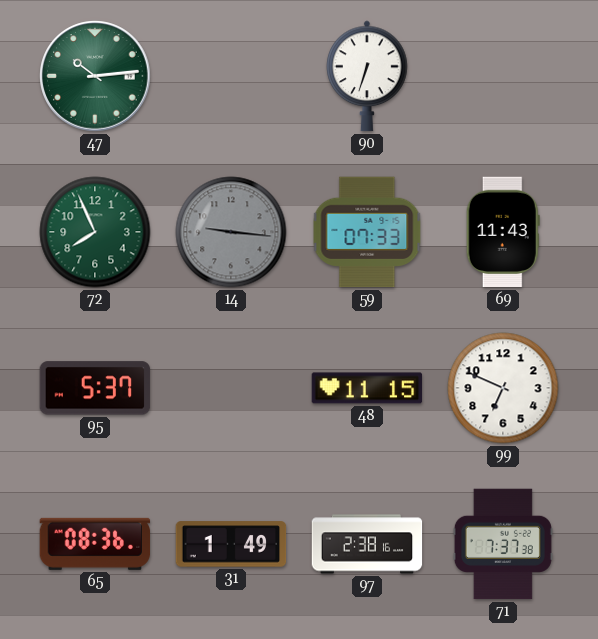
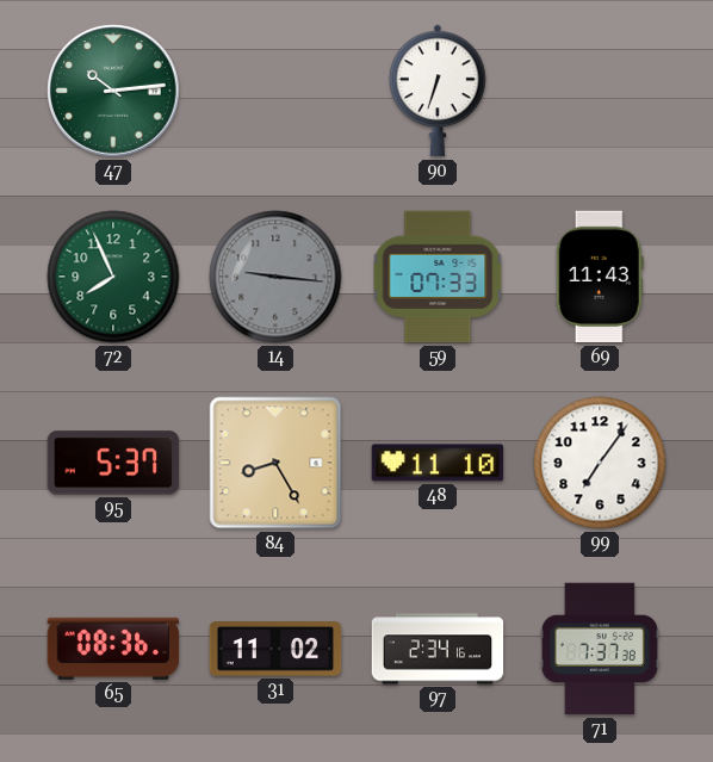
84: none -> 8:25
48: 11:15 -> 11:10
99: 6:49 -> 7:06
31: 1:49 -> 11:02
97: 2:38 -> 2:34
